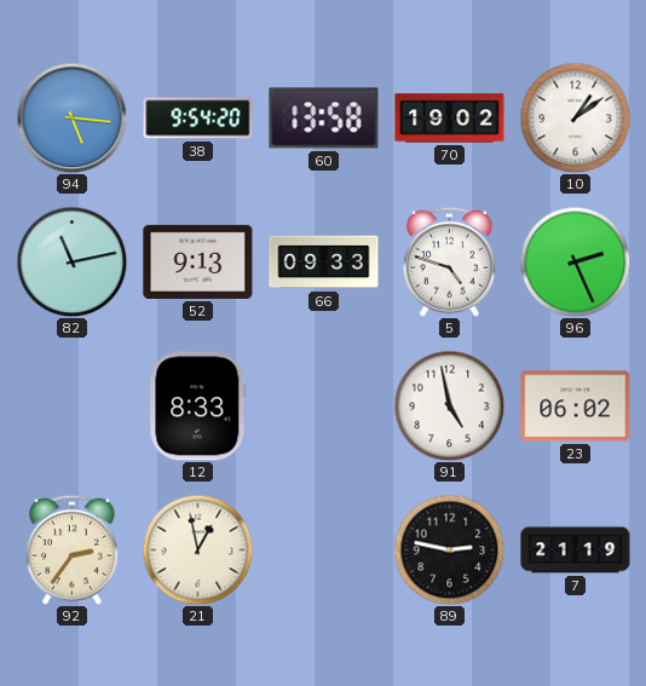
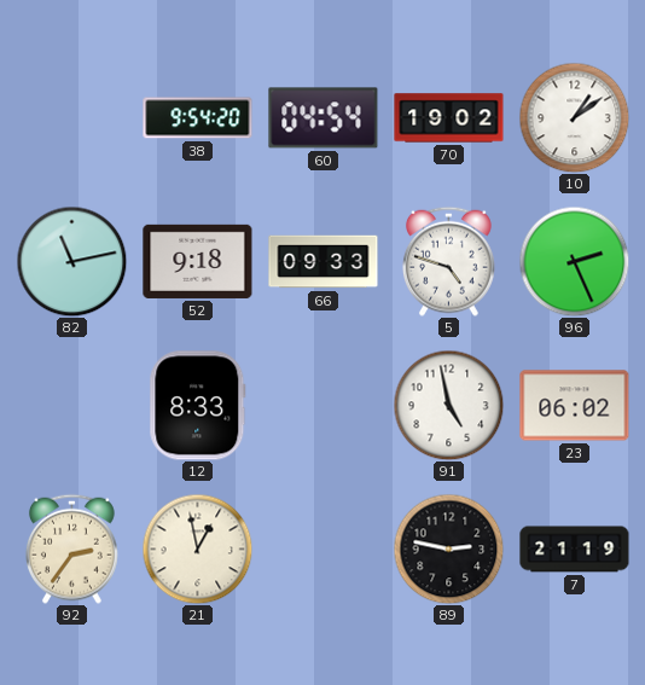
94: 5:16 -> none
60: 13:58 -> 04:54
52: 9:13 -> 9:18
